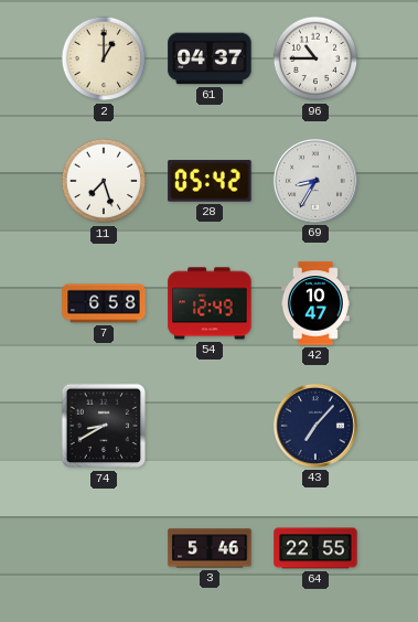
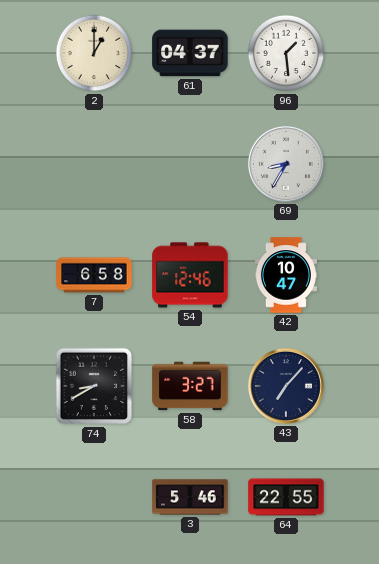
96: 10:45 -> 1:29
11: 7:27 -> none
28: 05:42 -> none
54: 12:49 -> 12:46
58: none -> 3:27
